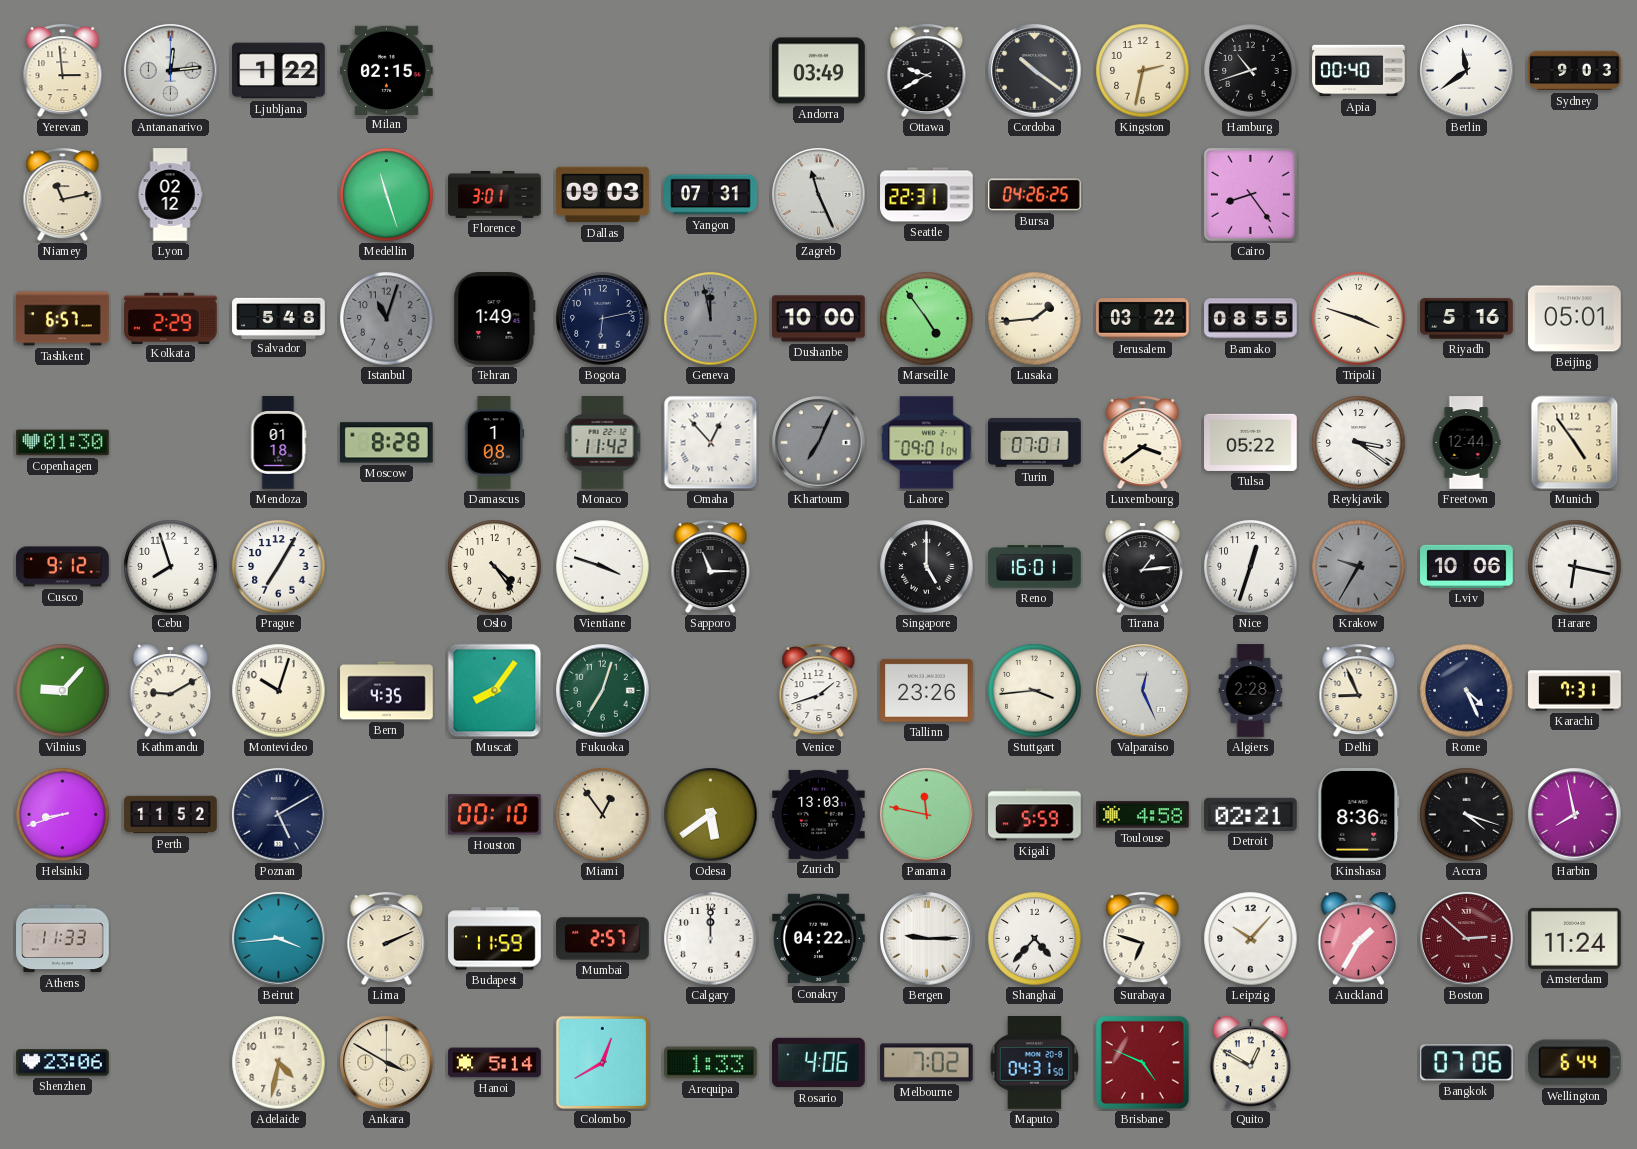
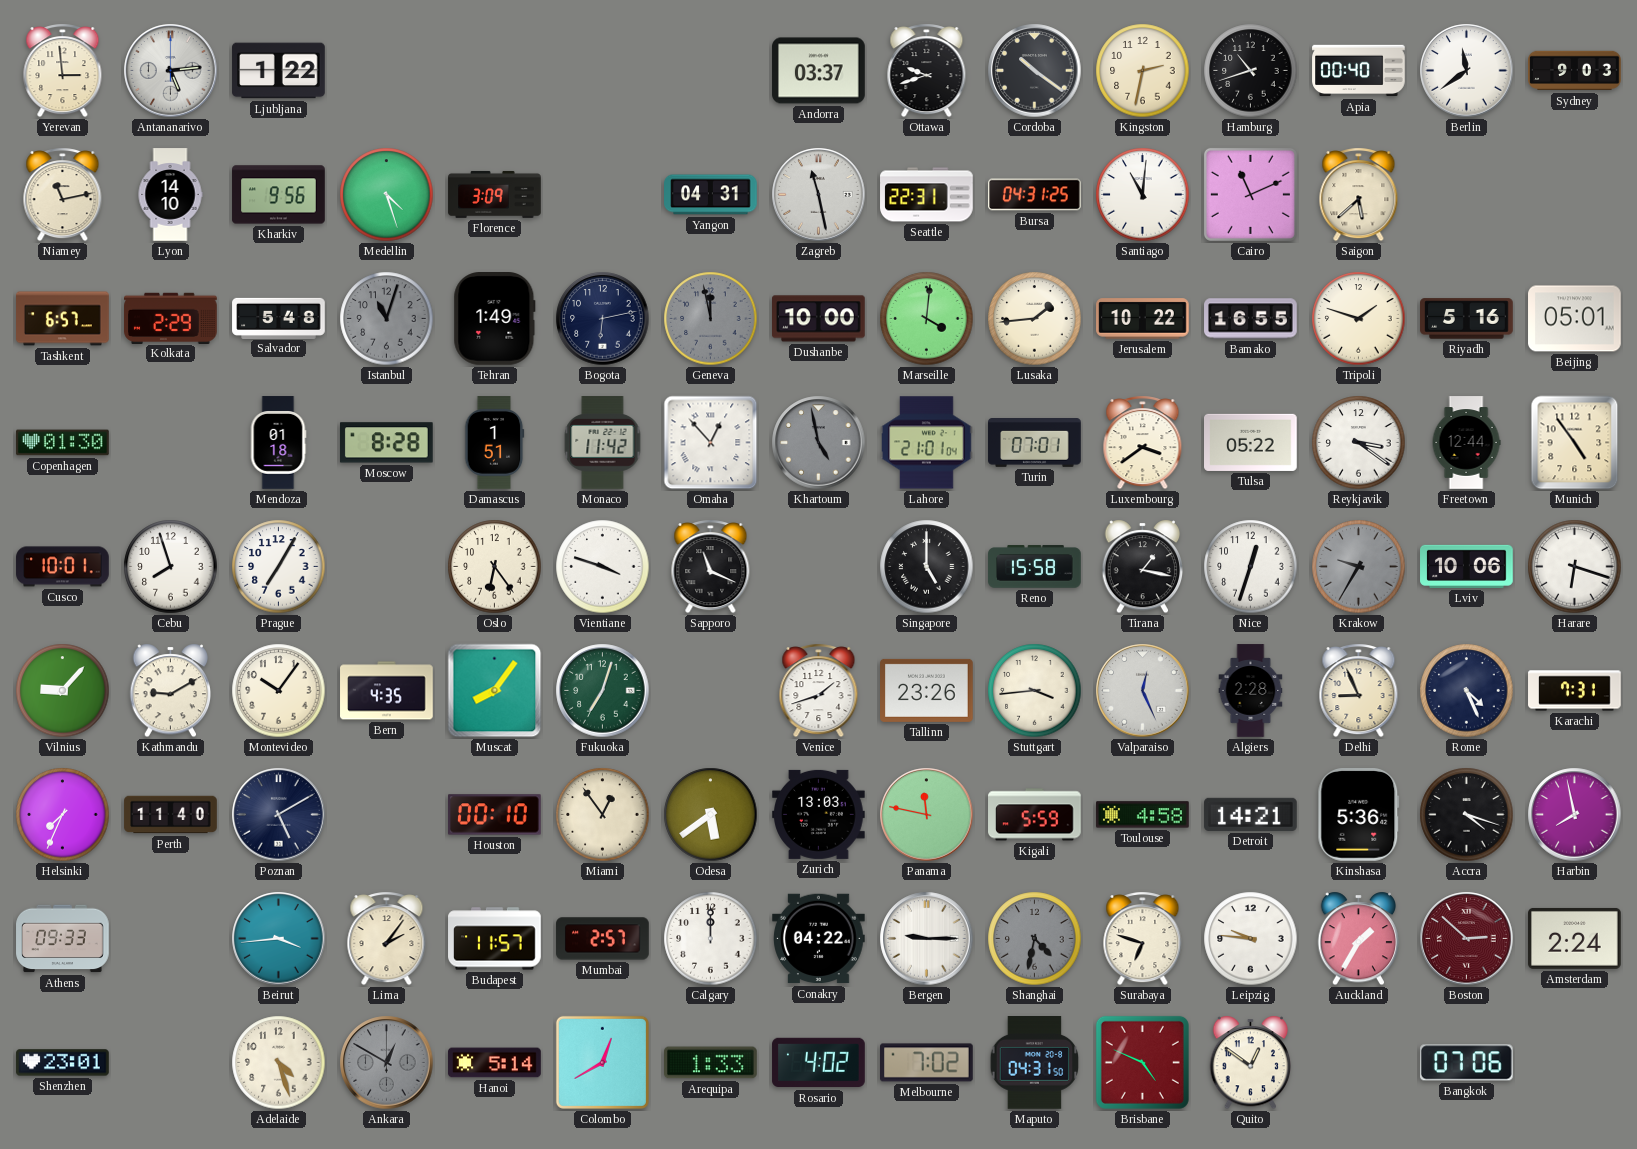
Antananarivo: 12:14 -> 5:14
Milan: 02:15 -> none
Andorra: 03:49 -> 03:37
Ottawa: 9:40 -> 9:42
Lyon: 02:12 -> 14:10
Kharkiv: none -> 9:56
Medellin: 11:27 -> 4:27
Florence: 3:01 -> 3:09
Dallas: 09:03 -> none
Yangon: 07:31 -> 04:31
Zagreb: 11:26 -> 11:28
Bursa: 04:26 -> 04:31
Santiago: none -> 11:01
Cairo: 8:24 -> 11:11
Saigon: none -> 5:38
Marseille: 4:54 -> 4:01
Jerusalem: 03:22 -> 10:22
Bamako: 08:55 -> 16:55
Tripoli: 3:48 -> 1:48
Damascus: 1:08 -> 1:51
Khartoum: 7:04 -> 4:58
Lahore: 09:01 -> 21:01
Cusco: 9:12 -> 10:01
Oslo: 4:24 -> 6:24
Sapporo: 11:15 -> 11:19
Reno: 16:01 -> 15:58
Tirana: 1:14 -> 1:17
Harare: 6:17 -> 6:18
Montevideo: 10:03 -> 10:06
Helsinki: 8:42 -> 7:34
Perth: 11:52 -> 11:40
Detroit: 02:21 -> 14:21
Kinshasa: 8:36 -> 5:36
Athens: 11:33 -> 09:33
Lima: 2:11 -> 2:06
Budapest: 11:59 -> 11:57
Shanghai: 4:37 -> 4:32
Shanghai dial: white -> grey
Leipzig: 10:07 -> 9:46
Amsterdam: 11:24 -> 2:24
Shenzhen: 23:06 -> 23:01
Adelaide: 4:32 -> 4:27
Ankara: 3:50 -> 12:50
Ankara dial: cream -> grey
Rosario: 4:06 -> 4:02
Quito: 12:50 -> 12:51
Wellington: 6:44 -> none
